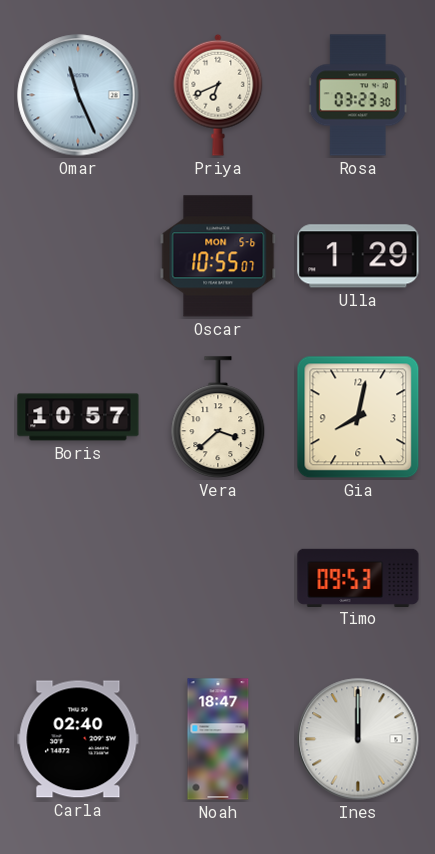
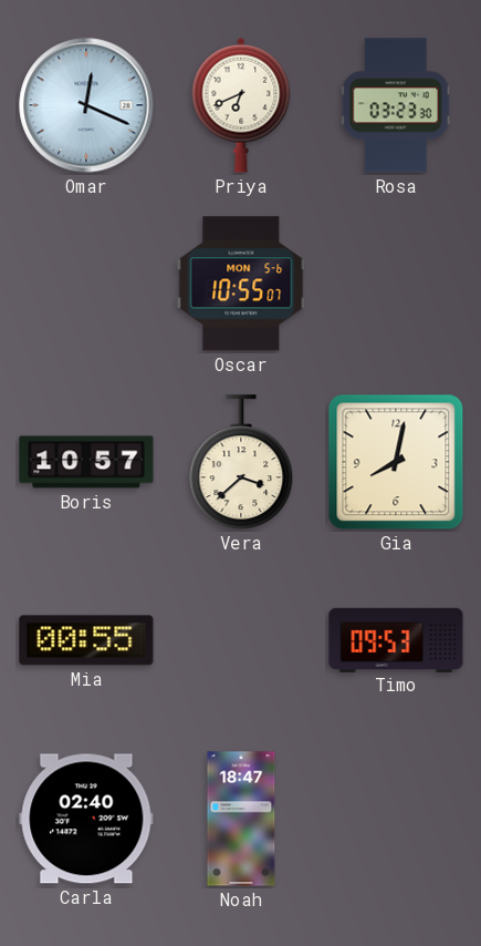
Omar: 11:26 -> 12:19
Ulla: 1:29 -> none
Mia: none -> 00:55
Ines: 12:00 -> none
